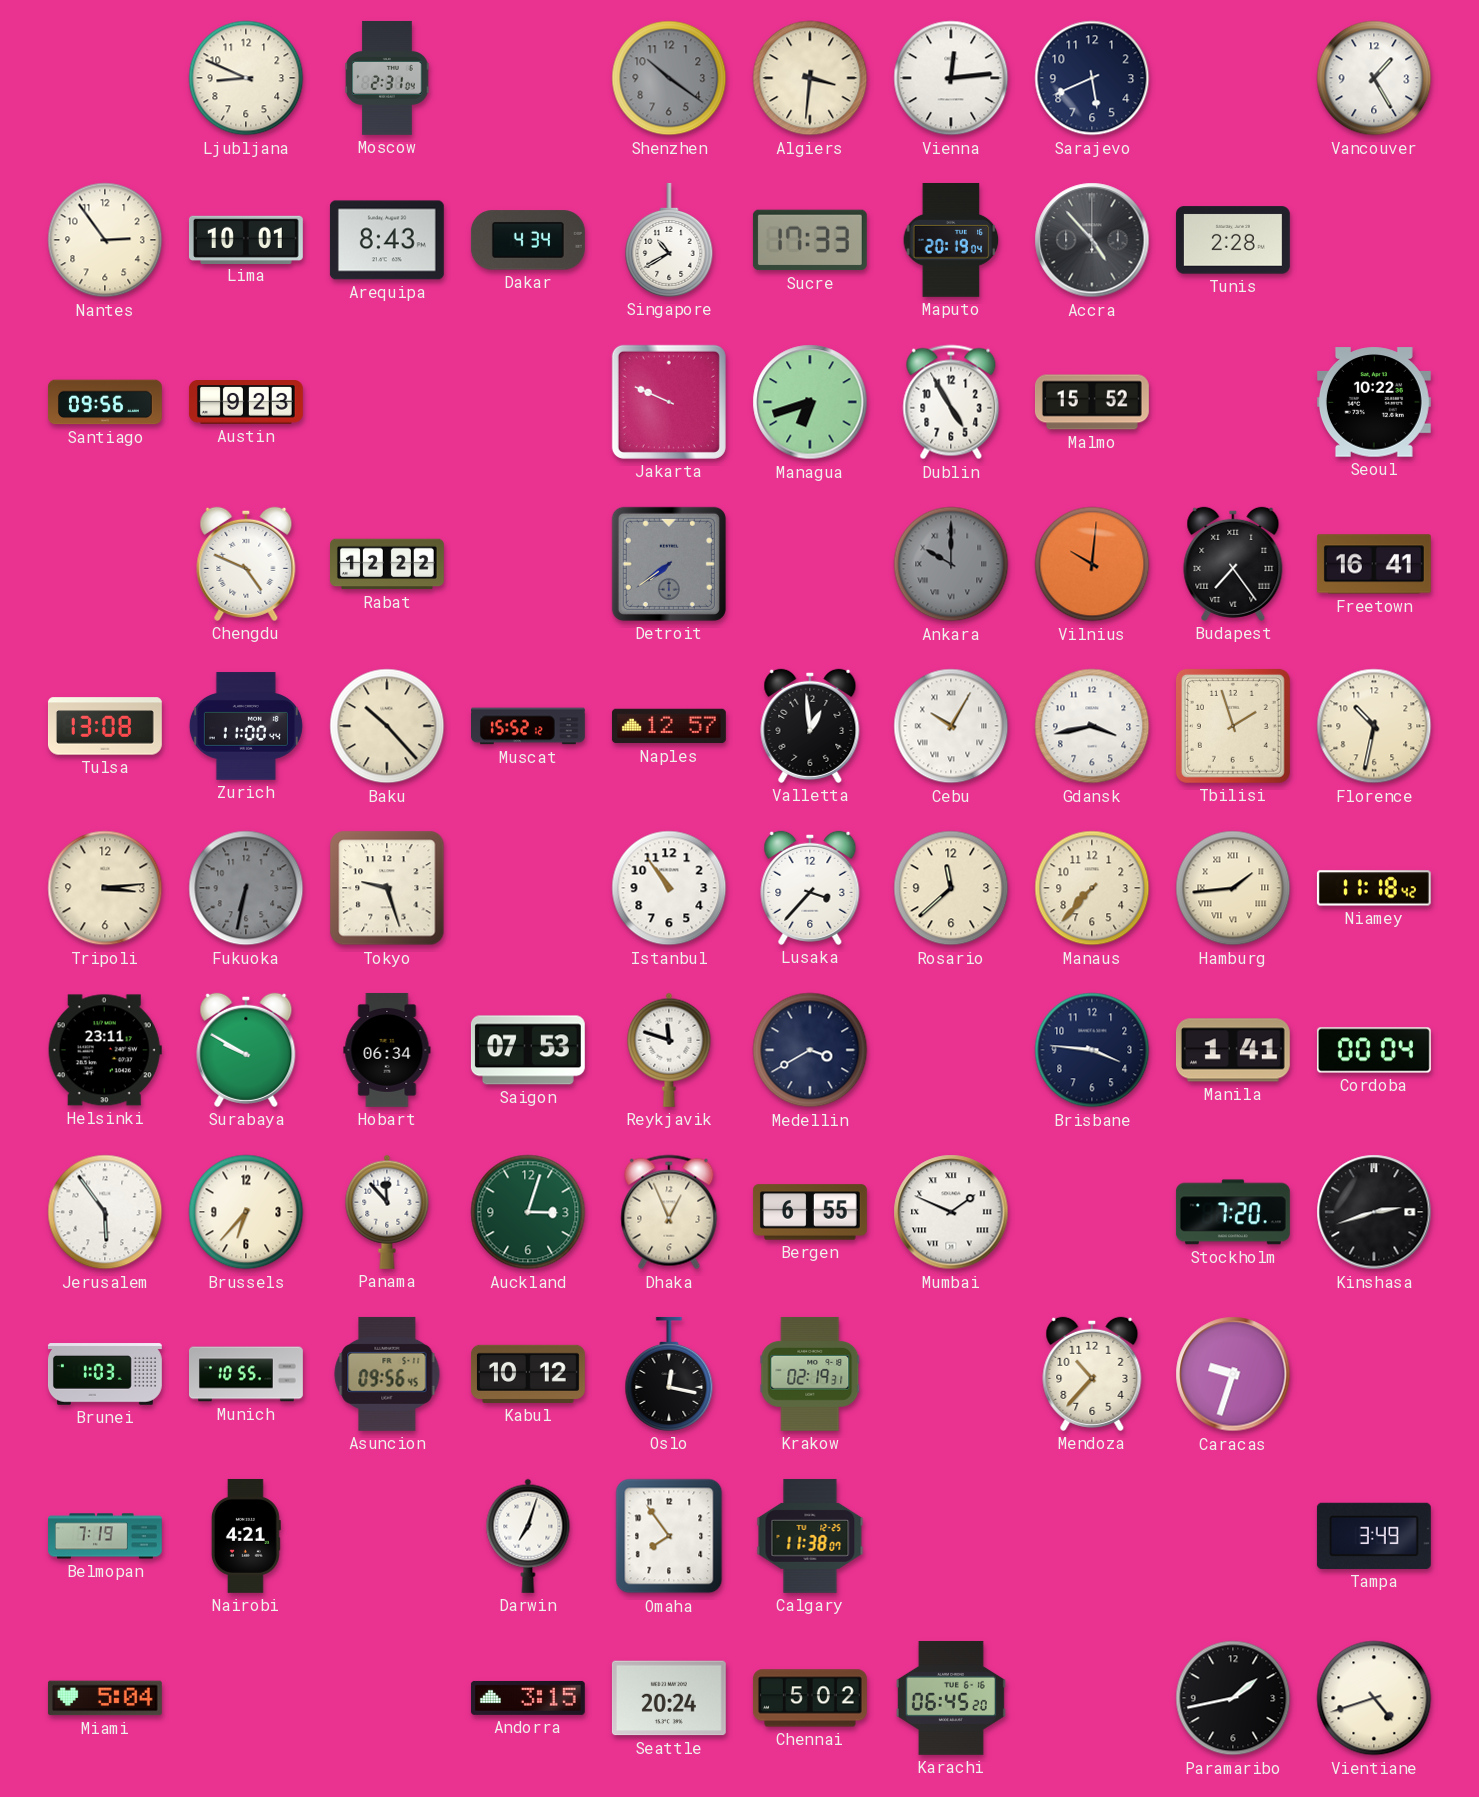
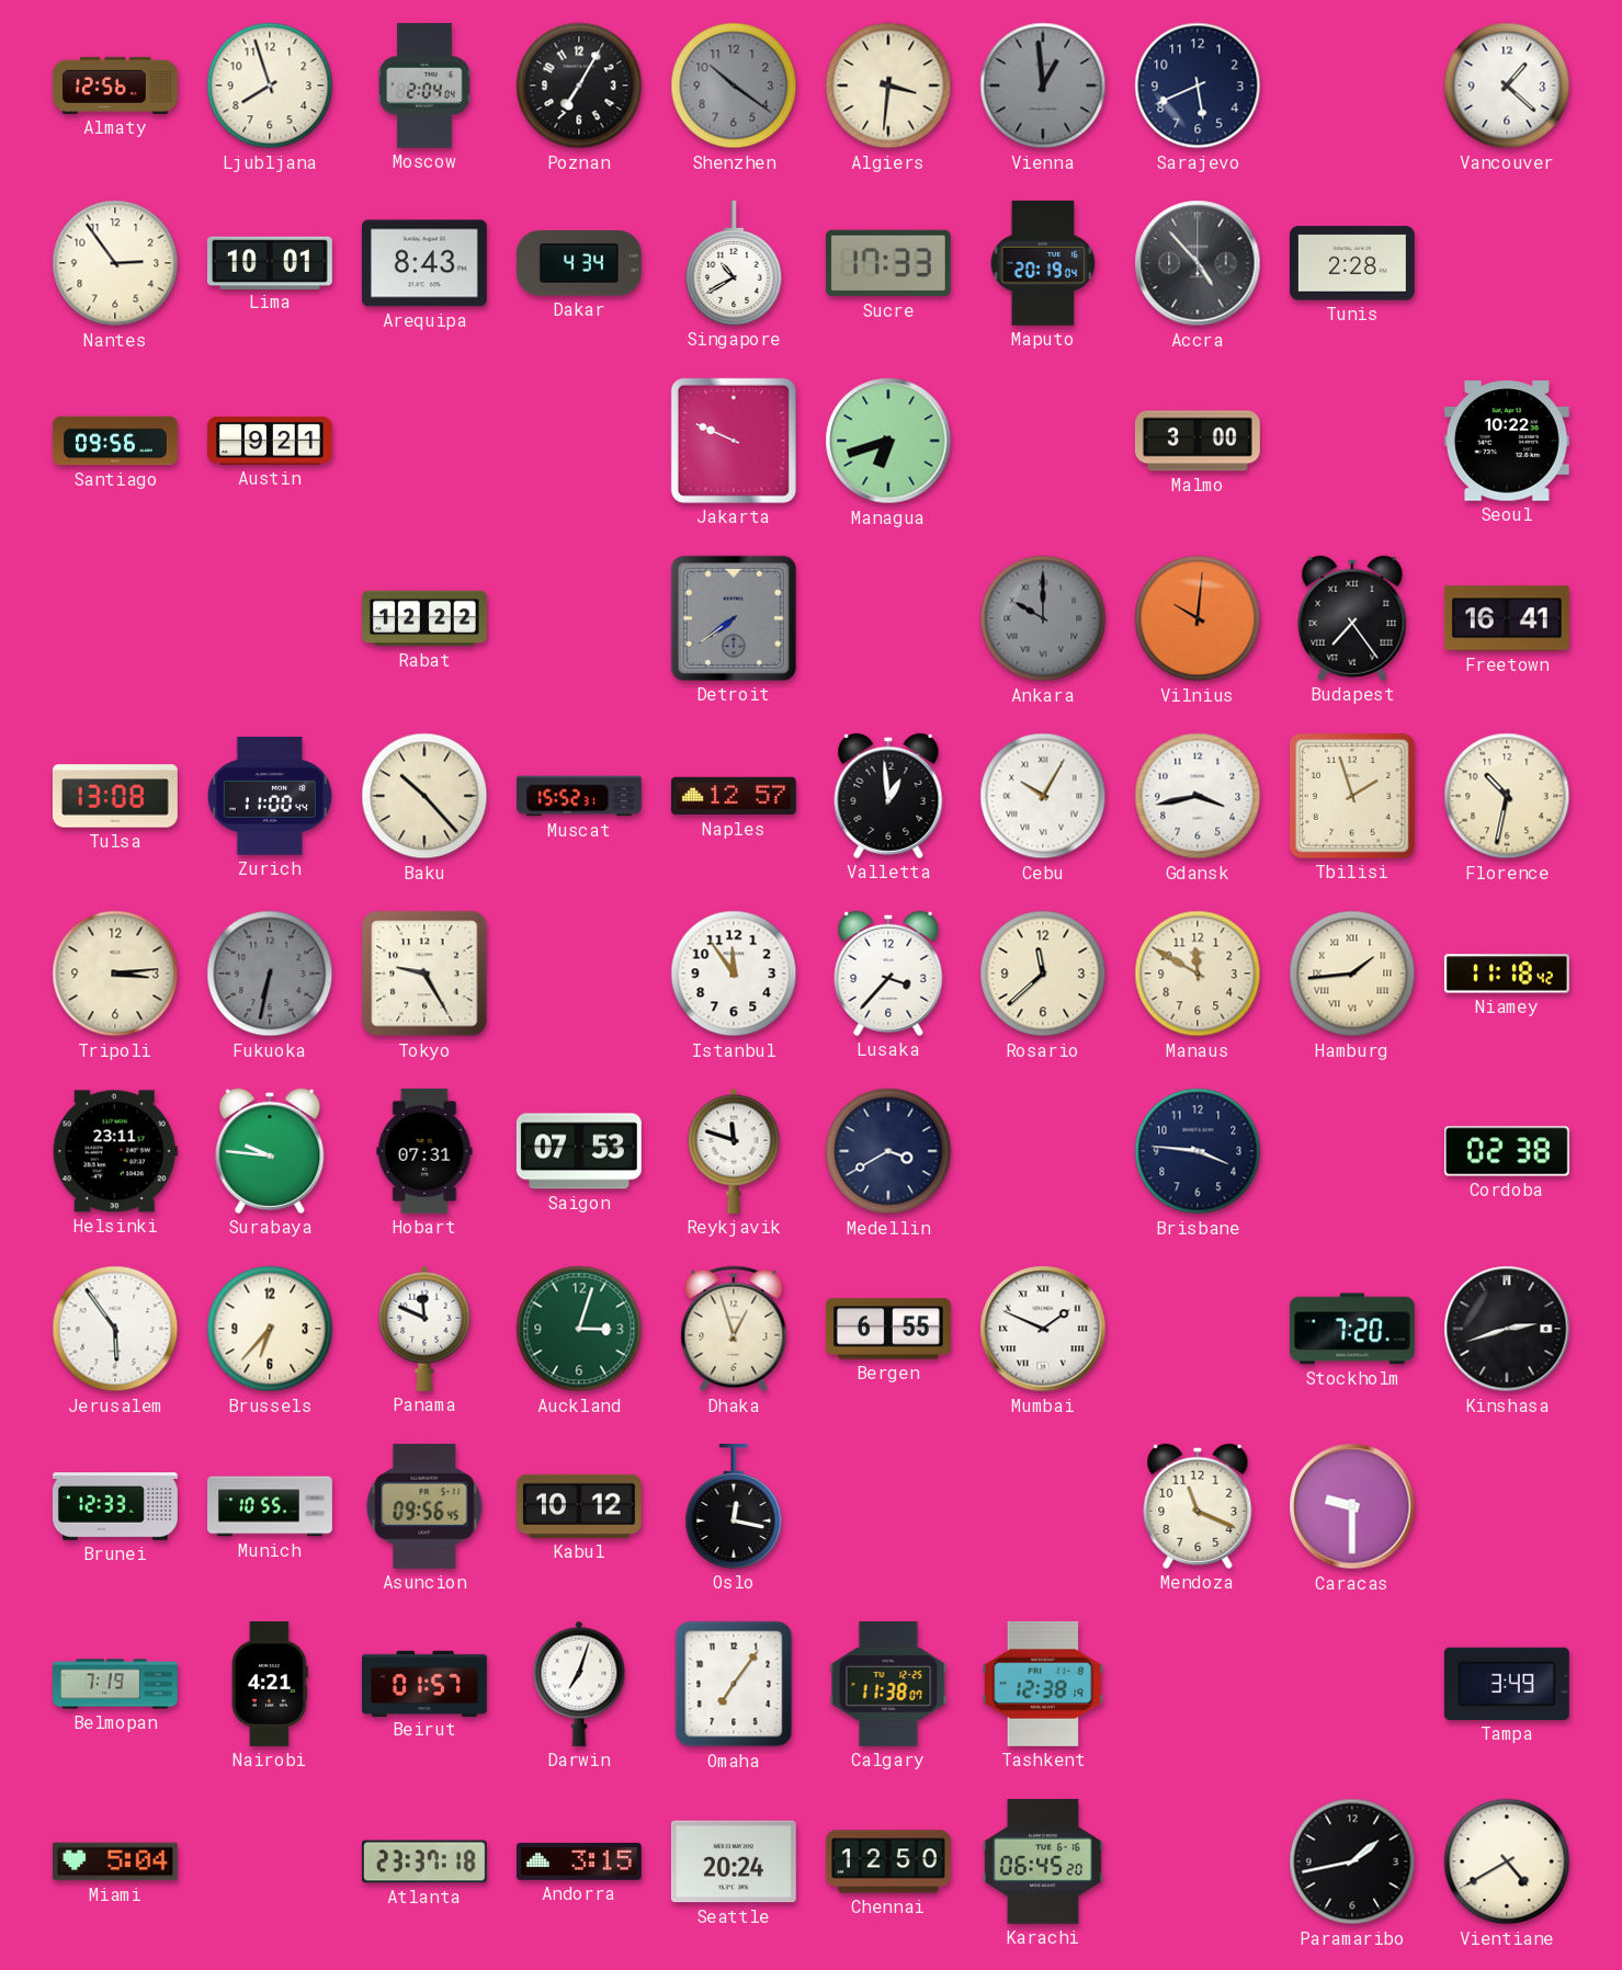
Almaty: none -> 12:56
Ljubljana: 8:49 -> 7:57
Moscow: 2:31 -> 2:04
Poznan: none -> 7:05
Vienna: 12:14 -> 12:59
Vienna dial: white -> grey
Vancouver: 1:25 -> 1:22
Austin: 9:23 -> 9:21
Dublin: 4:55 -> none
Malmo: 15:52 -> 3:00
Chengdu: 4:49 -> none
Muscat: 15:52:12 -> 15:52:31
Tokyo: 9:27 -> 9:25
Istanbul: 10:54 -> 11:54
Manaus: 7:37 -> 11:50
Surabaya: 9:50 -> 9:46
Hobart: 06:34 -> 07:31
Manila: 1:41 -> none
Cordoba: 00:04 -> 02:38
Panama: 11:53 -> 11:49
Dhaka: 12:56 -> 12:57
Brunei: 1:03 -> 12:33
Krakow: 02:19 -> none
Mendoza: 10:37 -> 11:19
Caracas: 9:33 -> 9:30
Beirut: none -> 01:57
Omaha: 7:54 -> 7:06
Tashkent: none -> 12:38
Atlanta: none -> 23:37
Chennai: 5:02 -> 12:50
Vientiane: 4:42 -> 4:40
